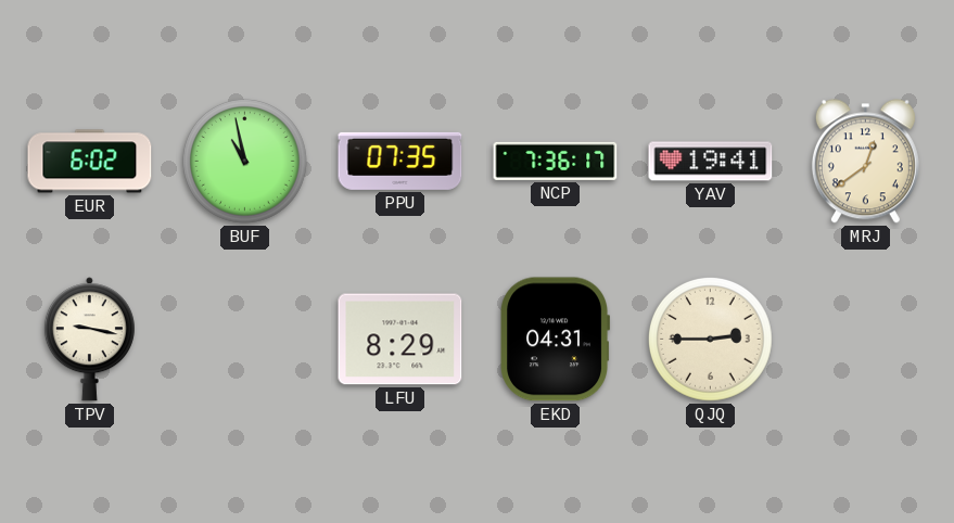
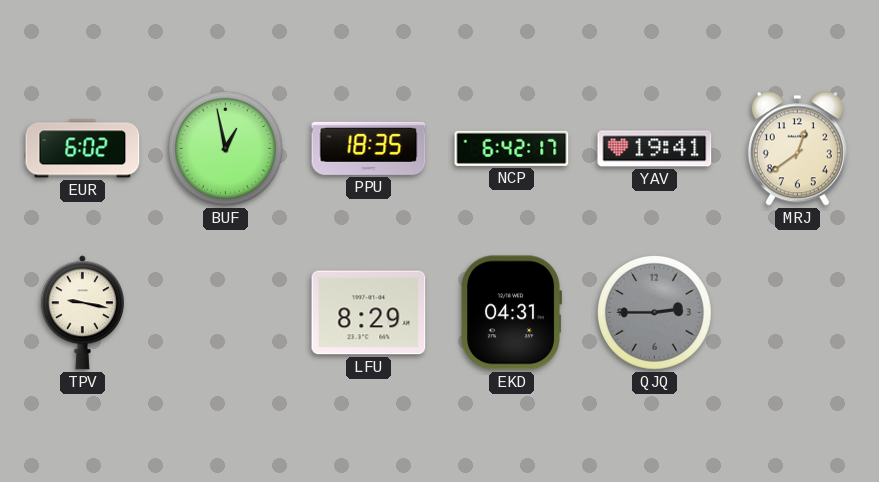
BUF: 10:58 -> 12:58
PPU: 07:35 -> 18:35
NCP: 7:36 -> 6:42
QJQ dial: cream -> grey
